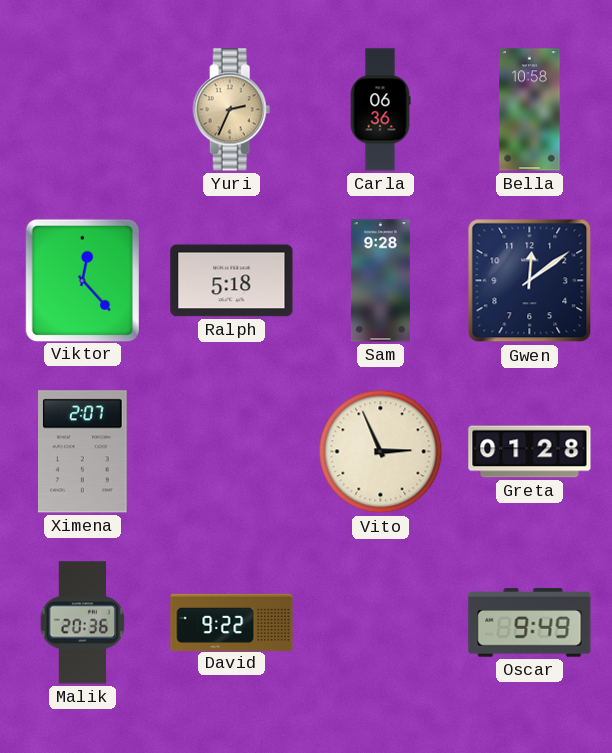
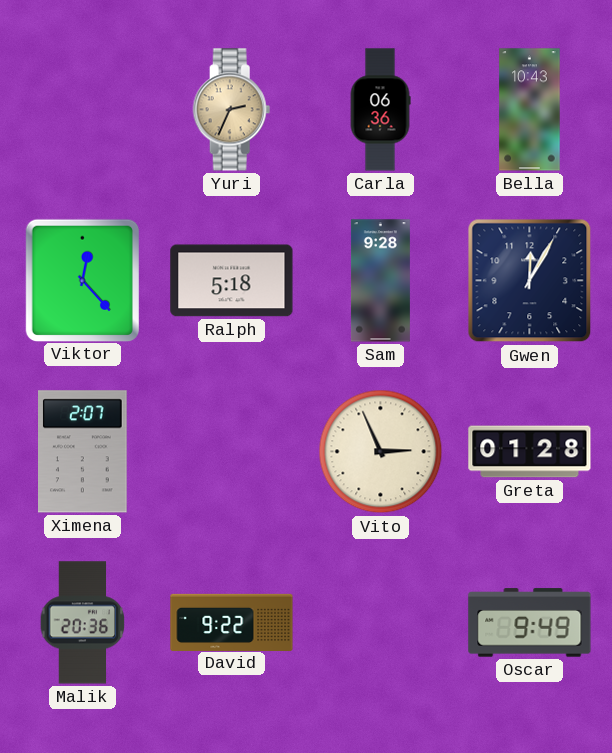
Bella: 10:58 -> 10:43
Gwen: 12:09 -> 12:05
